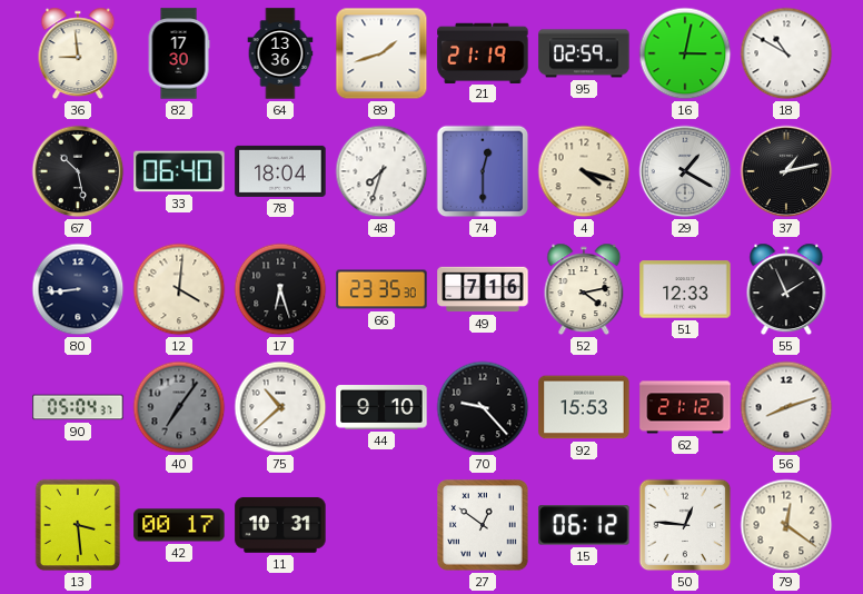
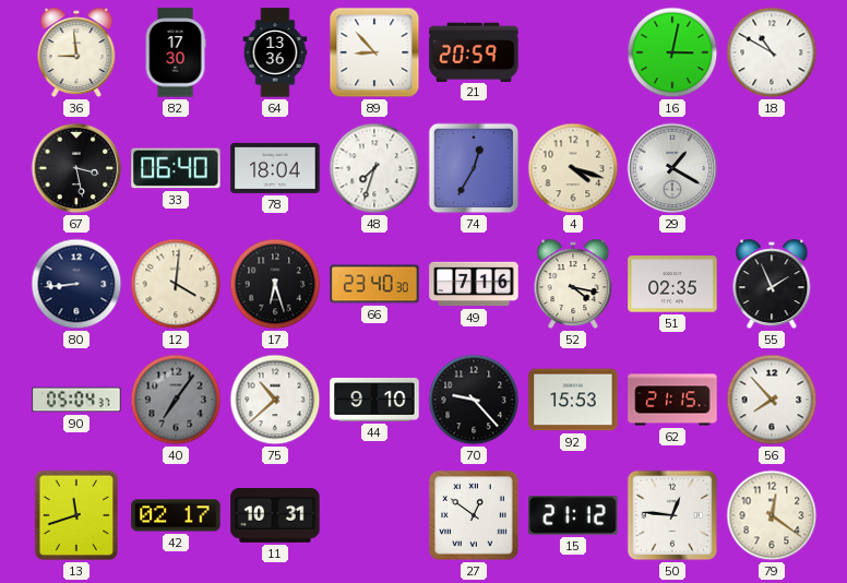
89: 1:42 -> 8:53
21: 21:19 -> 20:59
95: 02:59 -> none
67: 10:28 -> 3:28
74: 12:30 -> 12:35
37: 1:13 -> none
66: 23:35 -> 23:40
52: 4:13 -> 4:17
51: 12:33 -> 02:35
62: 21:12 -> 21:15
56: 8:12 -> 7:53
13: 3:29 -> 11:42
42: 00:17 -> 02:17
15: 06:12 -> 21:12
